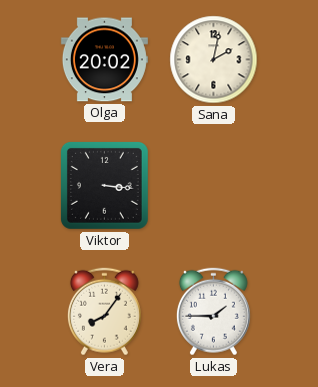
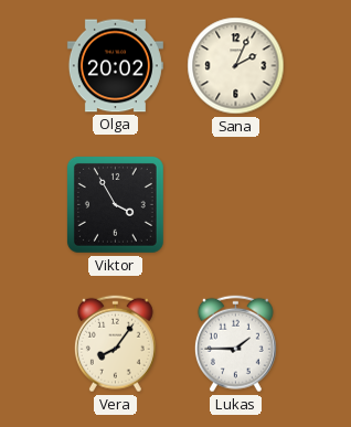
Sana: 2:02 -> 2:04
Viktor: 3:16 -> 3:55
